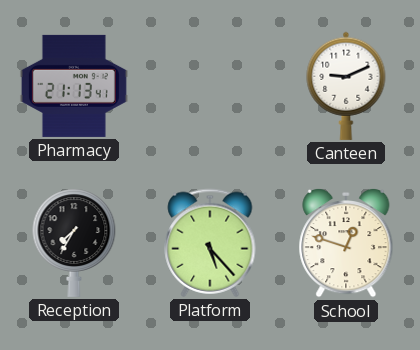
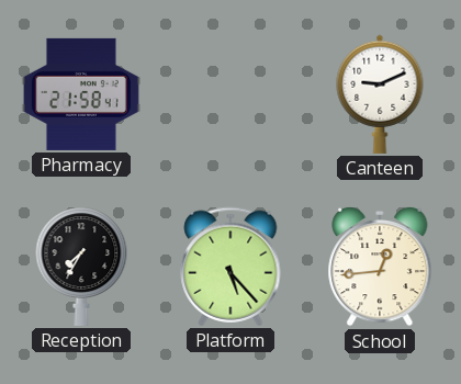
Pharmacy: 21:13 -> 21:58
School: 12:48 -> 12:44
